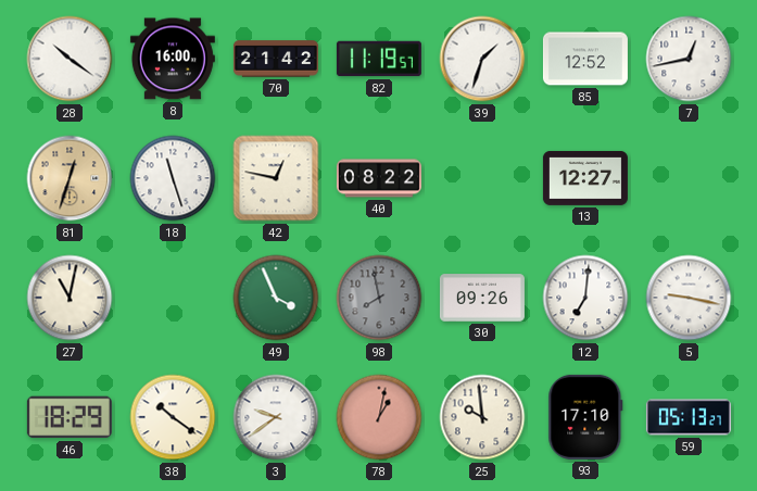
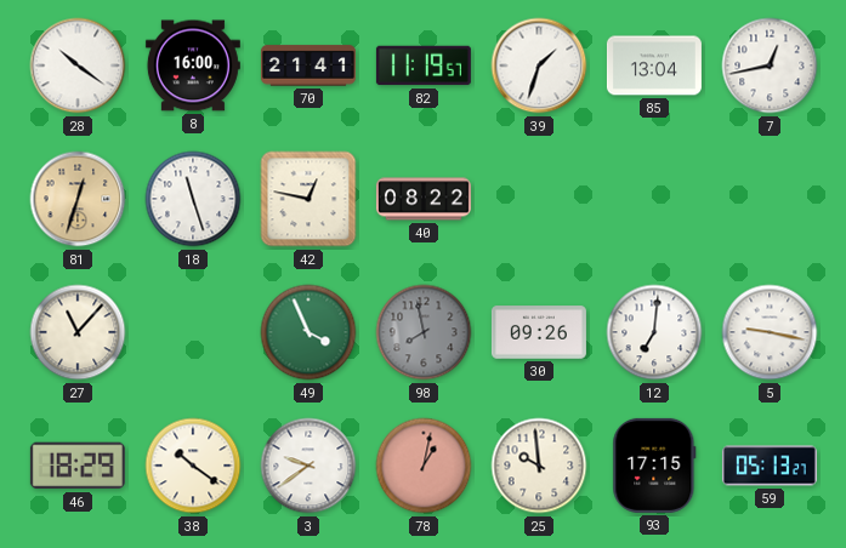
70: 21:42 -> 21:41
85: 12:52 -> 13:04
13: 12:27 -> none
27: 11:02 -> 11:07
93: 17:10 -> 17:15
